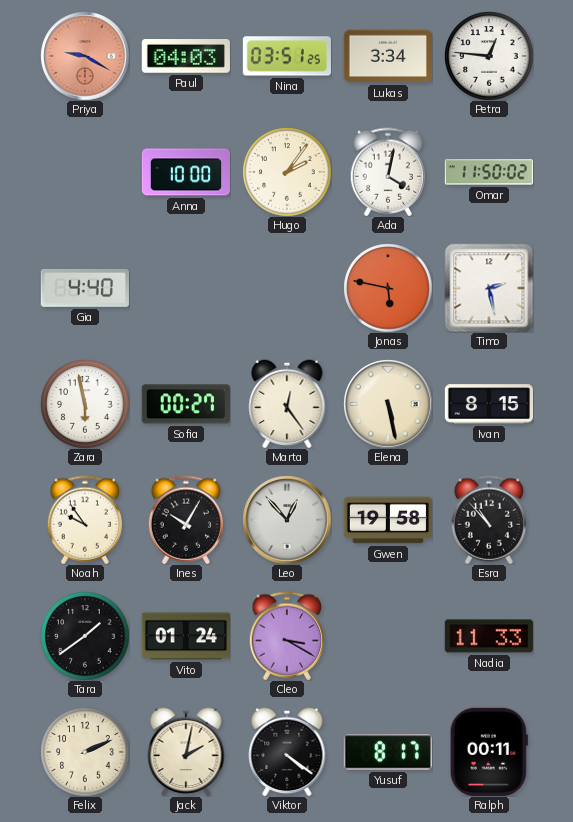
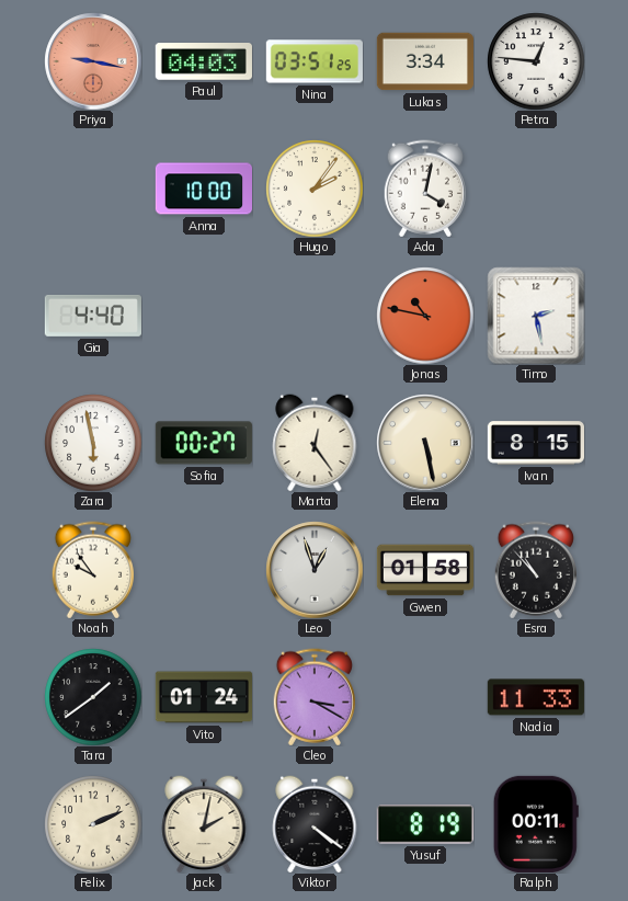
Priya: 9:20 -> 9:17
Omar: 11:50 -> none
Jonas: 5:47 -> 10:47
Ines: 10:05 -> none
Leo: 12:53 -> 12:57
Gwen: 19:58 -> 01:58
Yusuf: 8:17 -> 8:19
